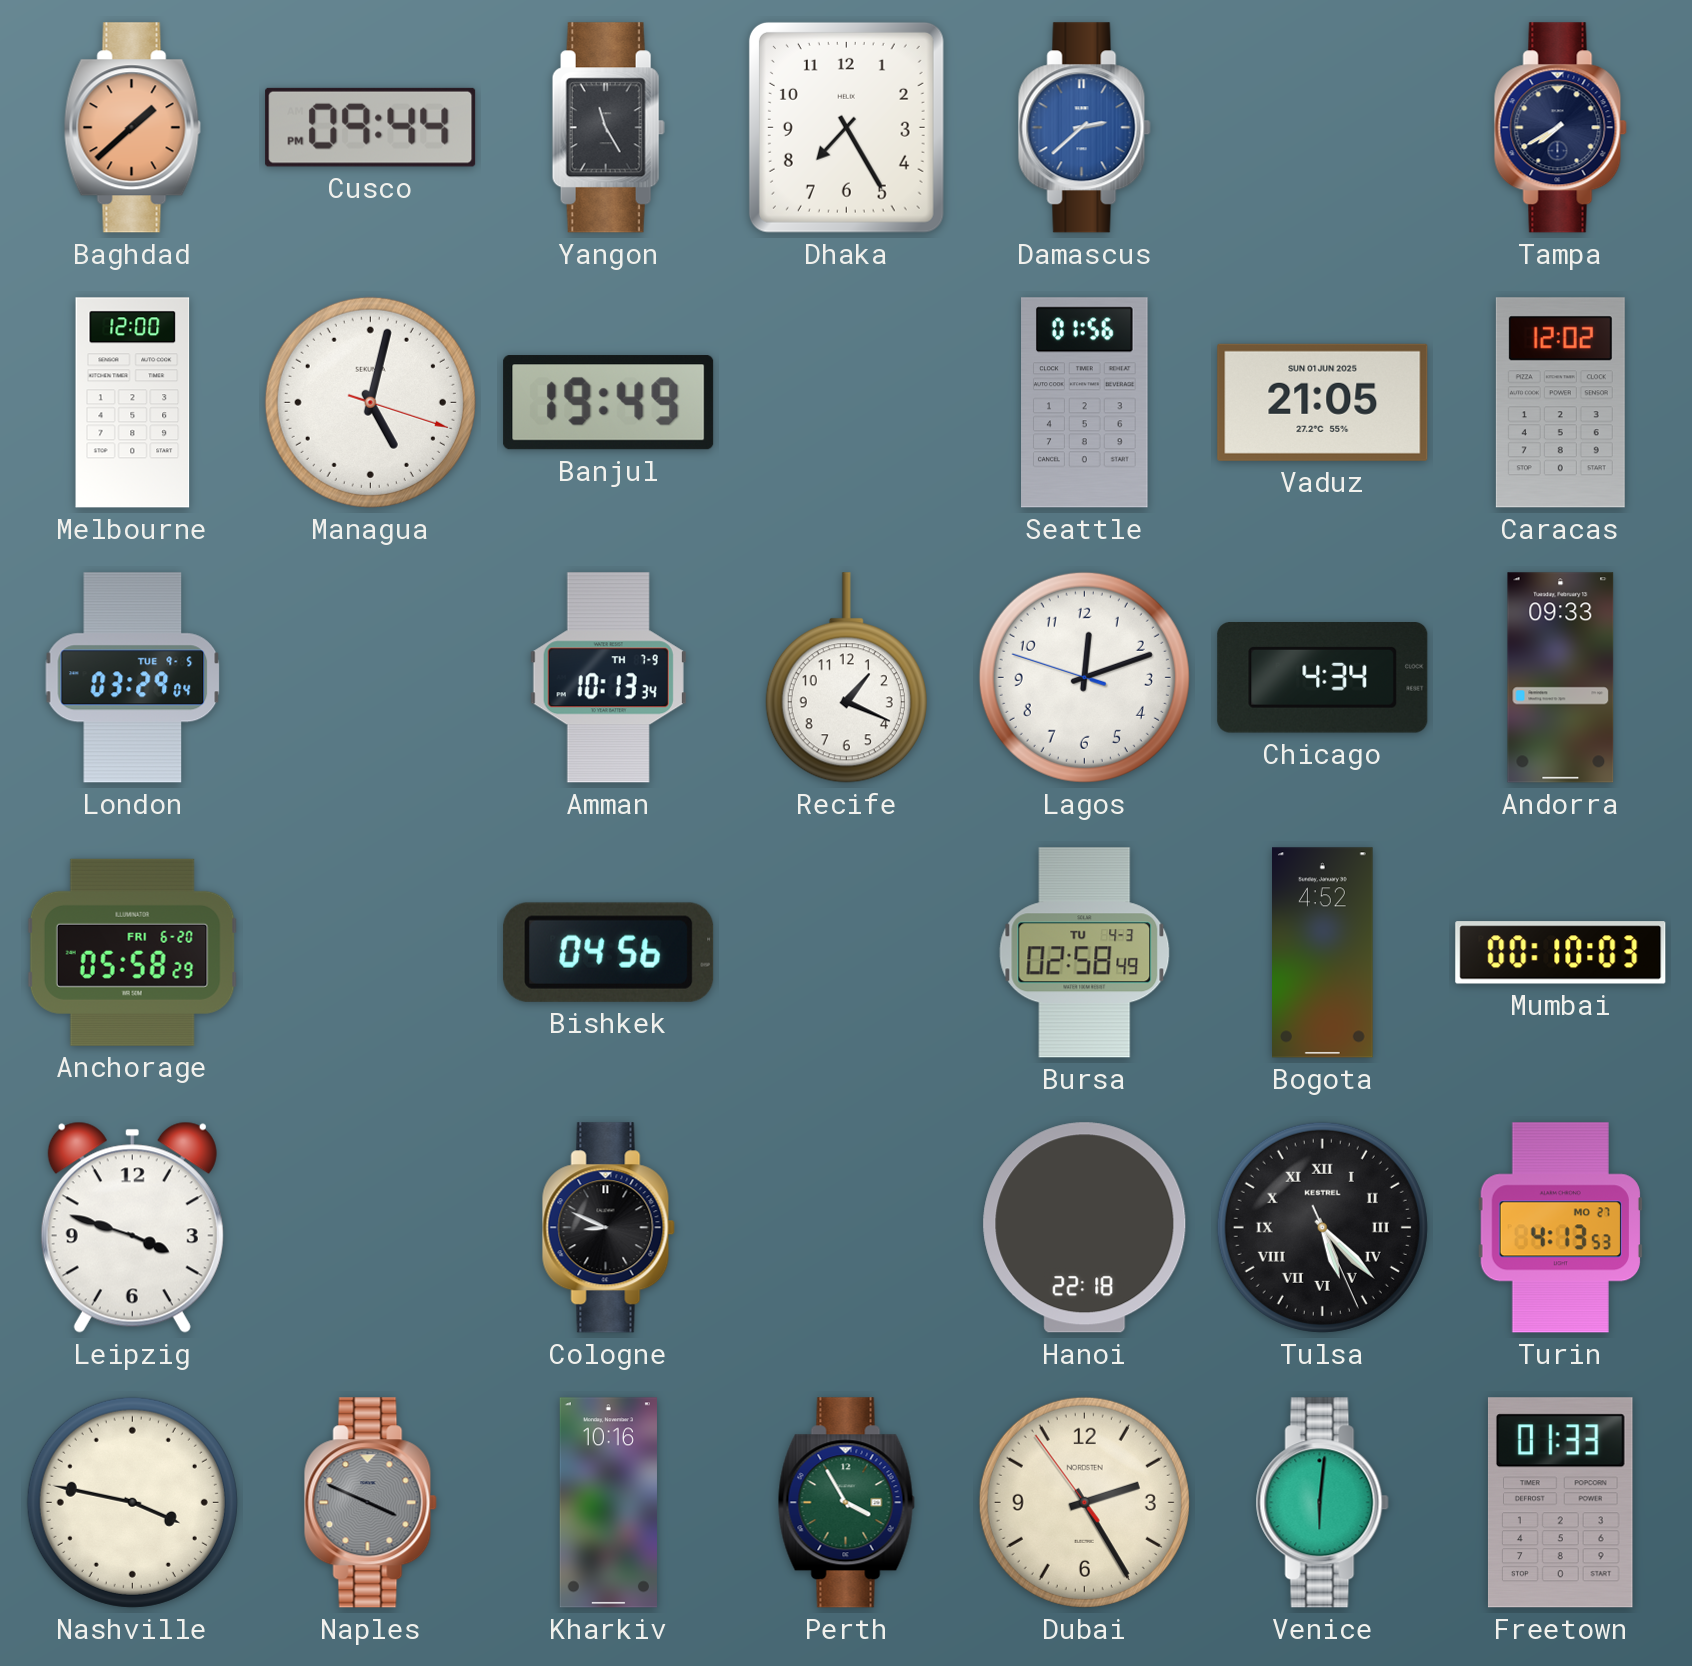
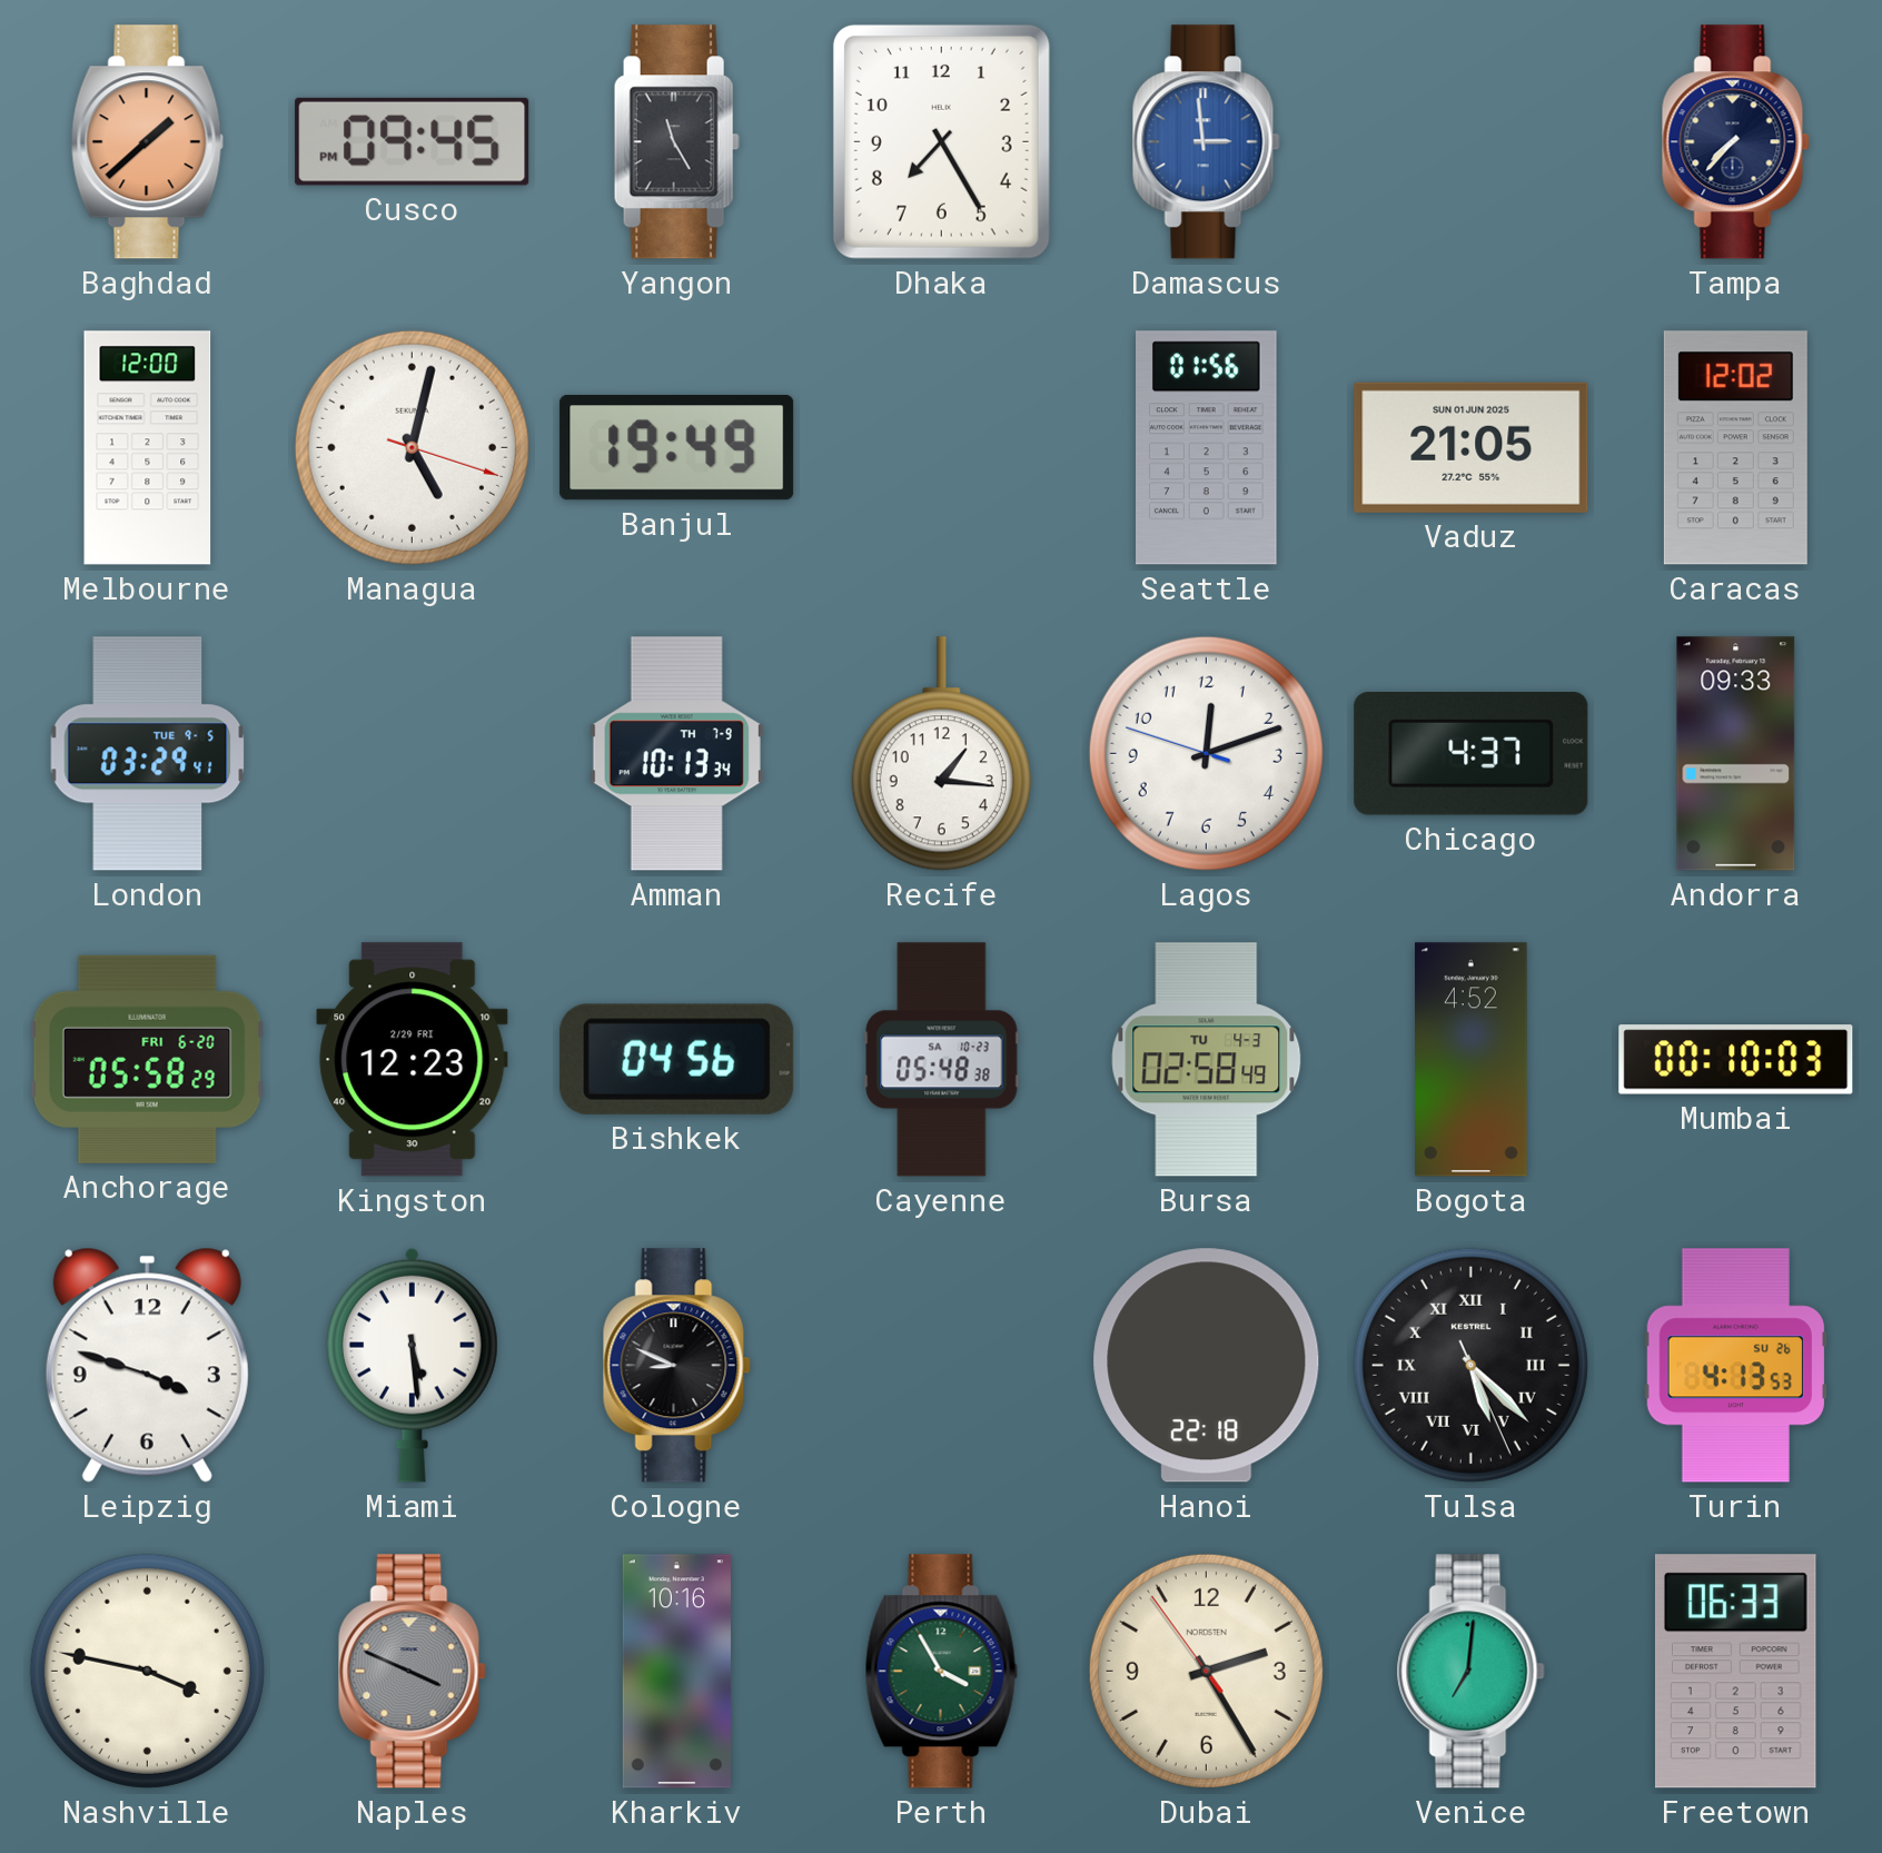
Cusco: 09:44 -> 09:45
Damascus: 2:38 -> 2:59
Tampa: 7:40 -> 7:37
London: 03:29:04 -> 03:29:41
Recife: 1:19 -> 1:16
Chicago: 4:34 -> 4:37
Kingston: none -> 12:23
Cayenne: none -> 05:48
Miami: none -> 5:29
Turin date: MO 27 -> SU 26
Venice: 6:01 -> 7:01
Freetown: 01:33 -> 06:33
